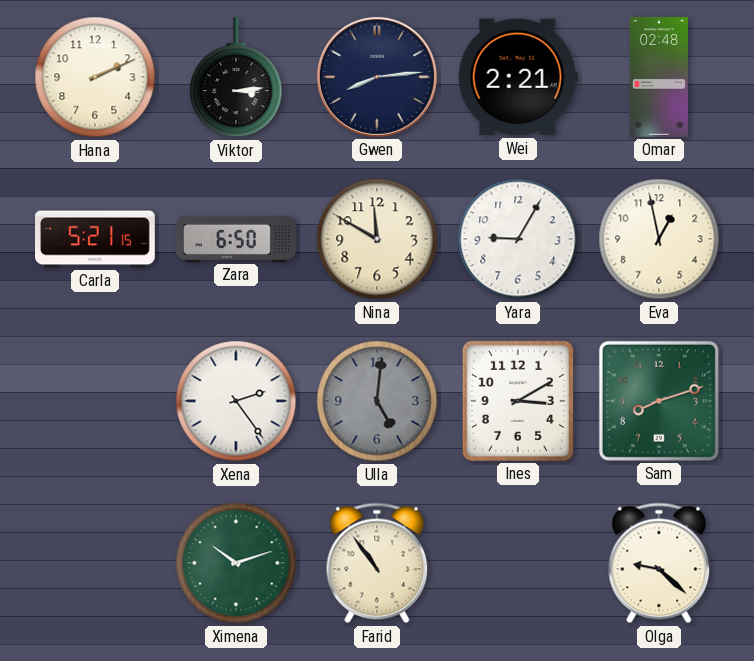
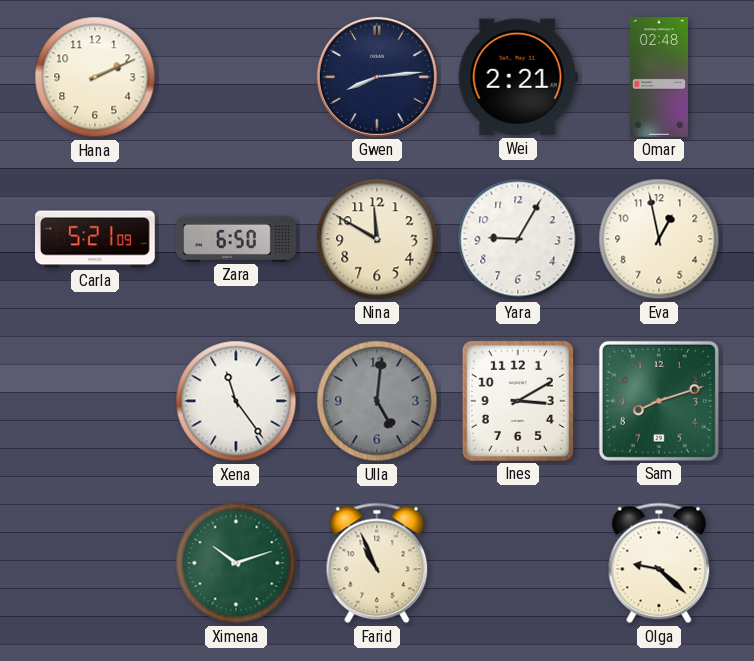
Viktor: 3:14 -> none
Carla: 5:21:15 -> 5:21:09
Xena: 2:24 -> 11:24
Farid: 10:54 -> 10:56
